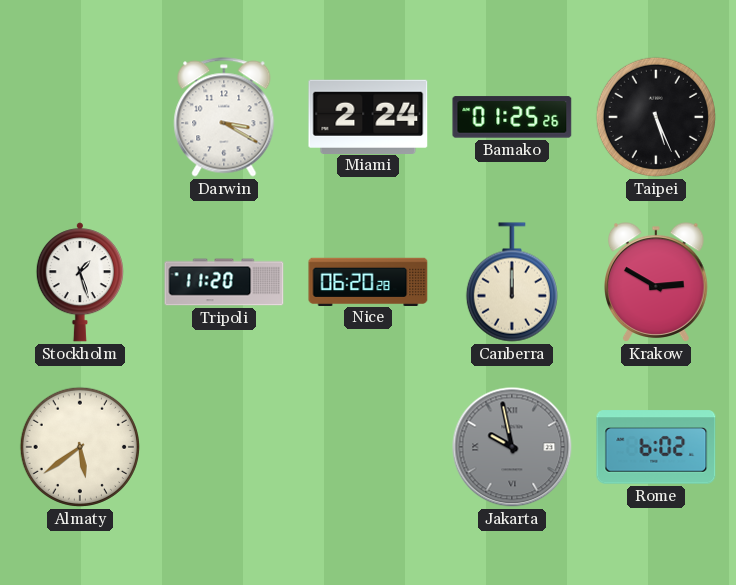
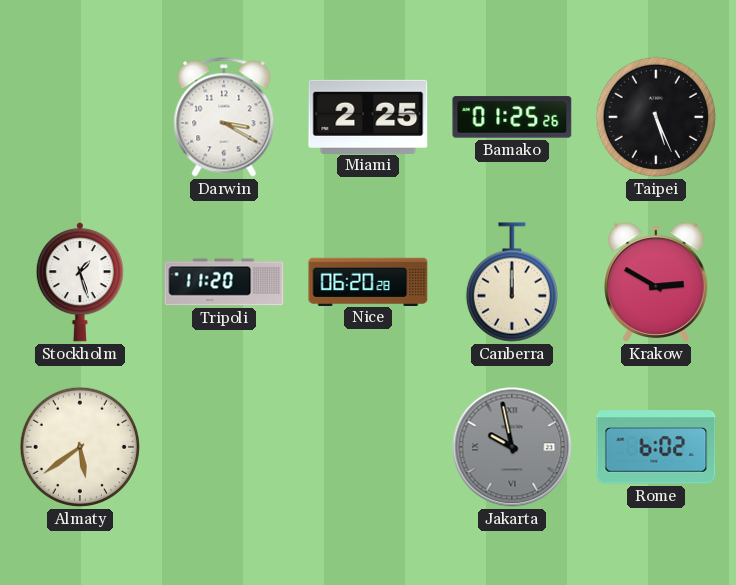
Miami: 2:24 -> 2:25
